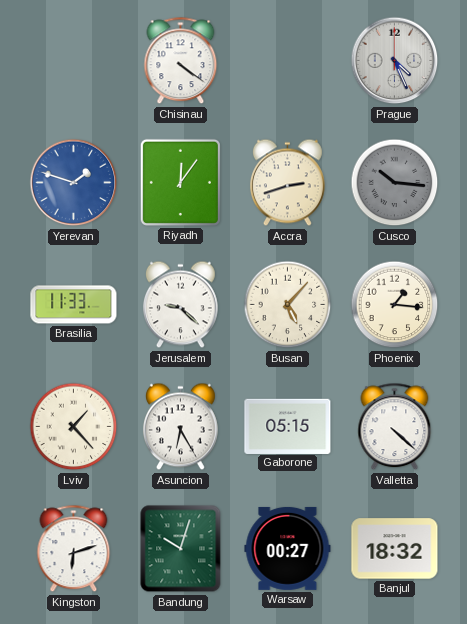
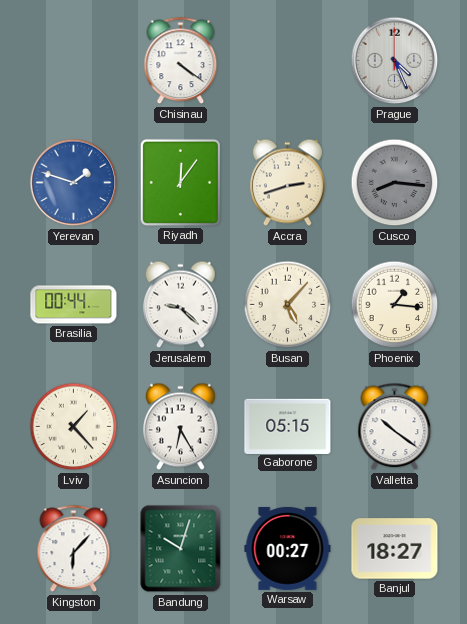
Cusco: 10:16 -> 8:16
Brasilia: 11:33 -> 00:44
Valletta: 4:22 -> 10:21
Kingston: 6:12 -> 6:07
Banjul: 18:32 -> 18:27
